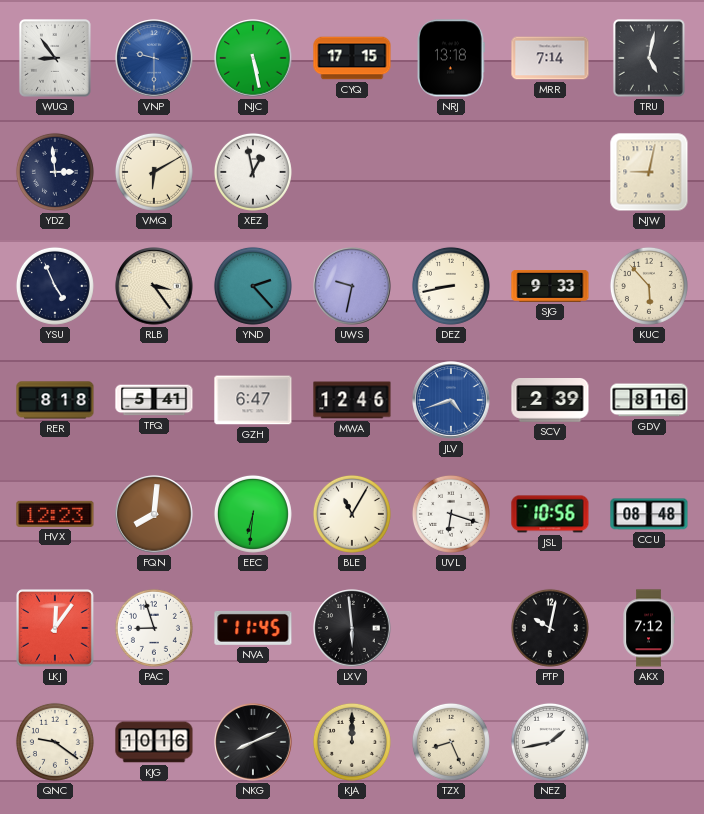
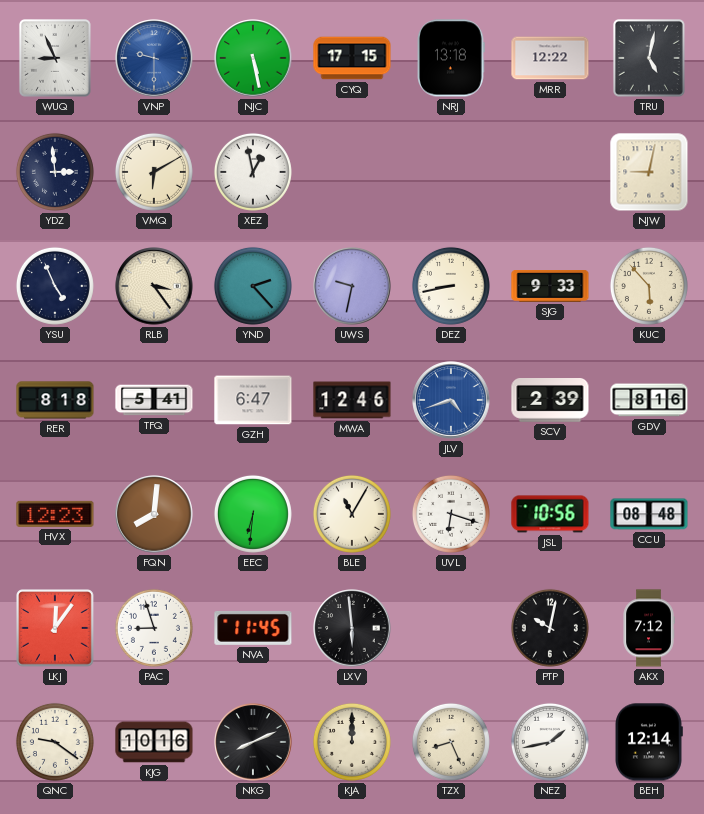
WUQ: 8:54 -> 8:56
MRR: 7:14 -> 12:22
BEH: none -> 12:14
